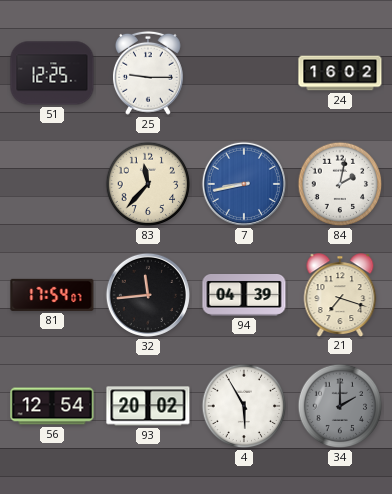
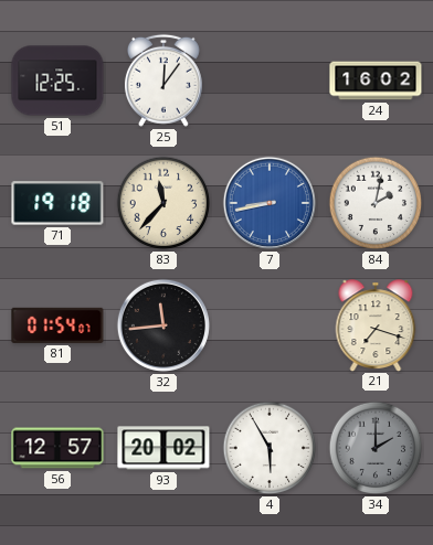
25: 9:15 -> 12:06
71: none -> 19:18
81: 17:54 -> 01:54
94: 04:39 -> none
56: 12:54 -> 12:57
